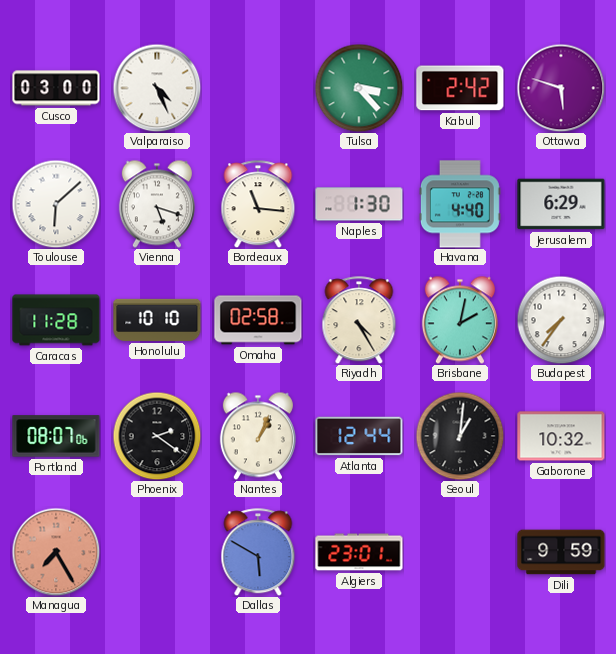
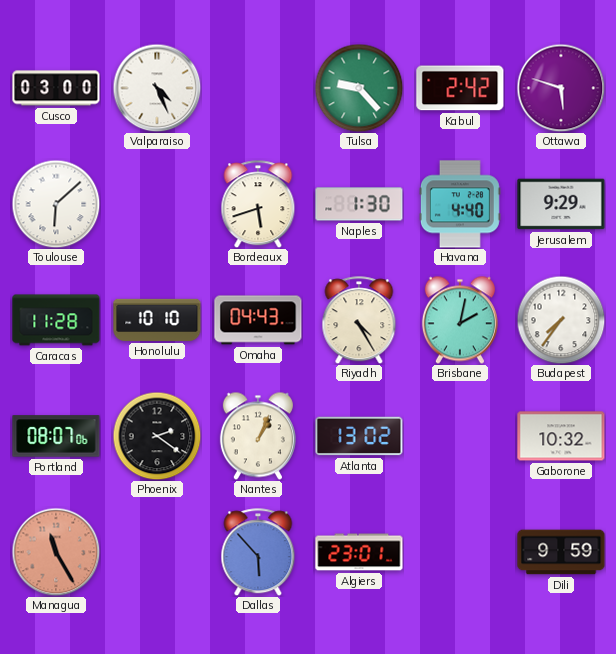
Tulsa: 3:23 -> 9:23
Vienna: 5:18 -> none
Bordeaux: 11:16 -> 5:42
Jerusalem: 6:29 -> 9:29
Omaha: 02:58 -> 04:43
Atlanta: 12:44 -> 13:02
Seoul: 1:01 -> none
Managua: 7:25 -> 11:25
Dallas: 5:50 -> 5:53
